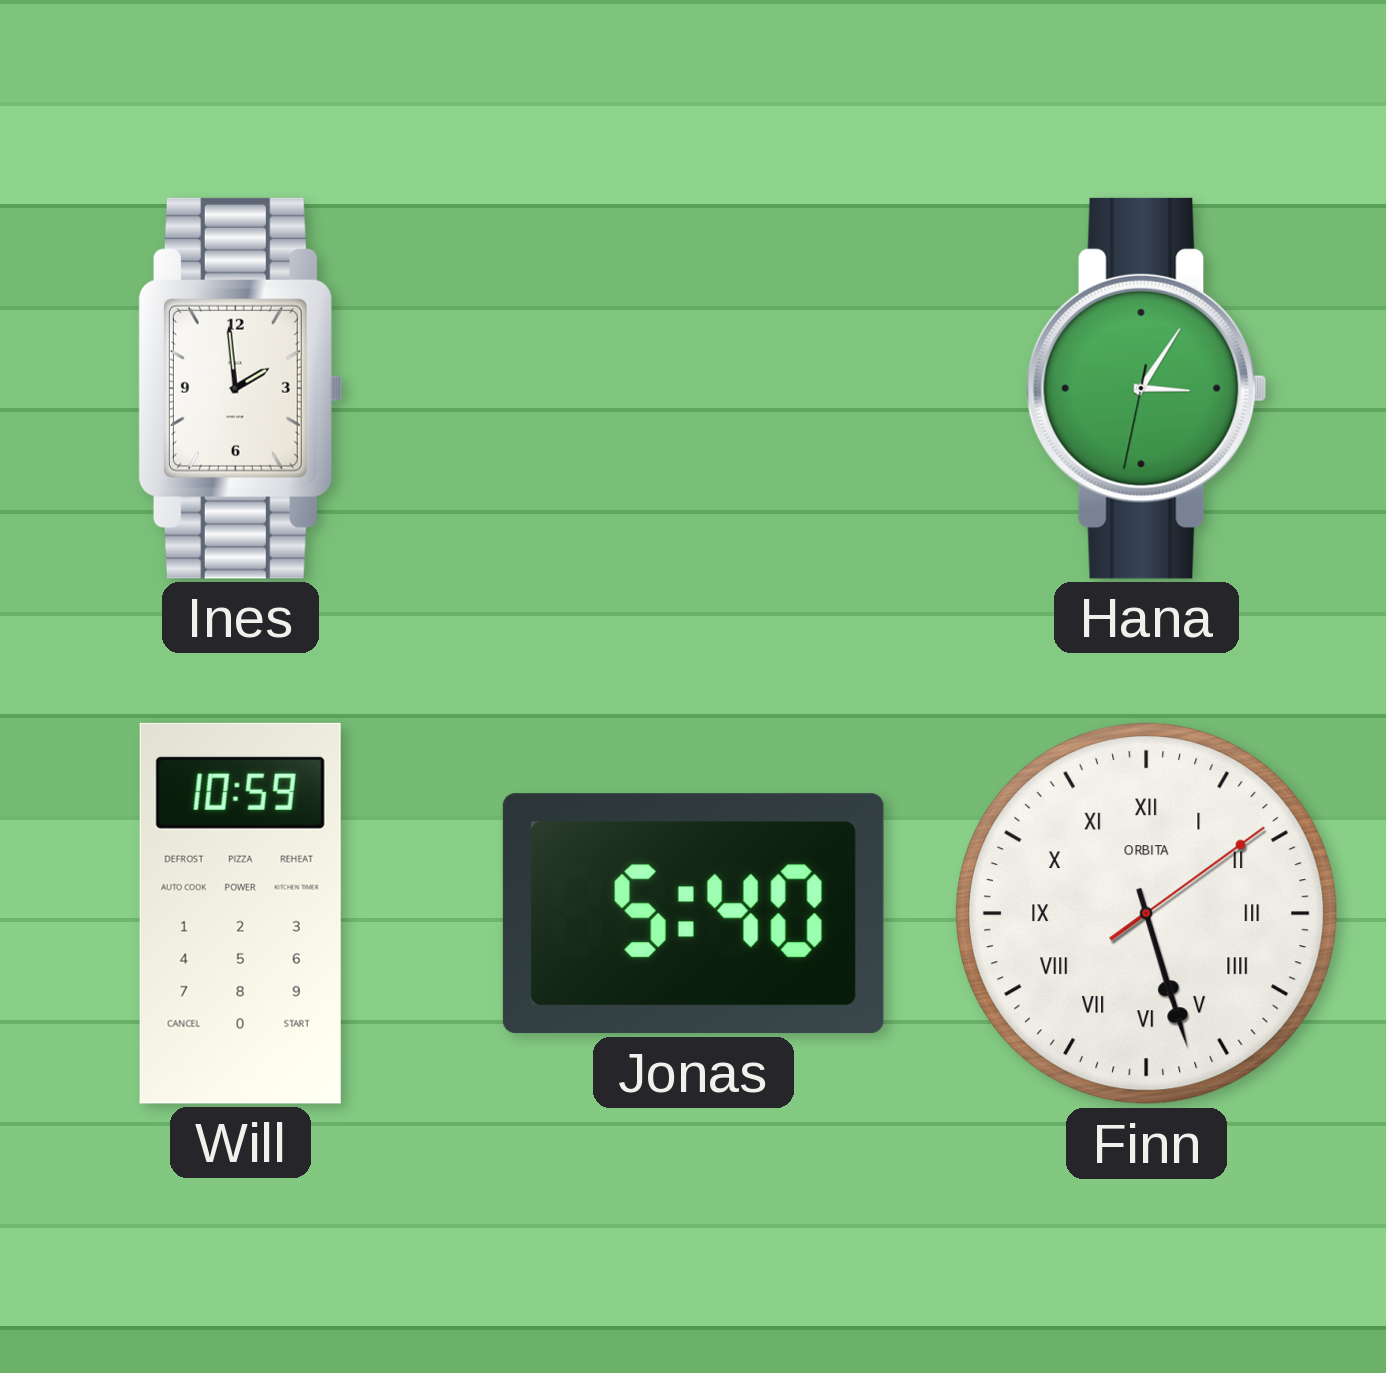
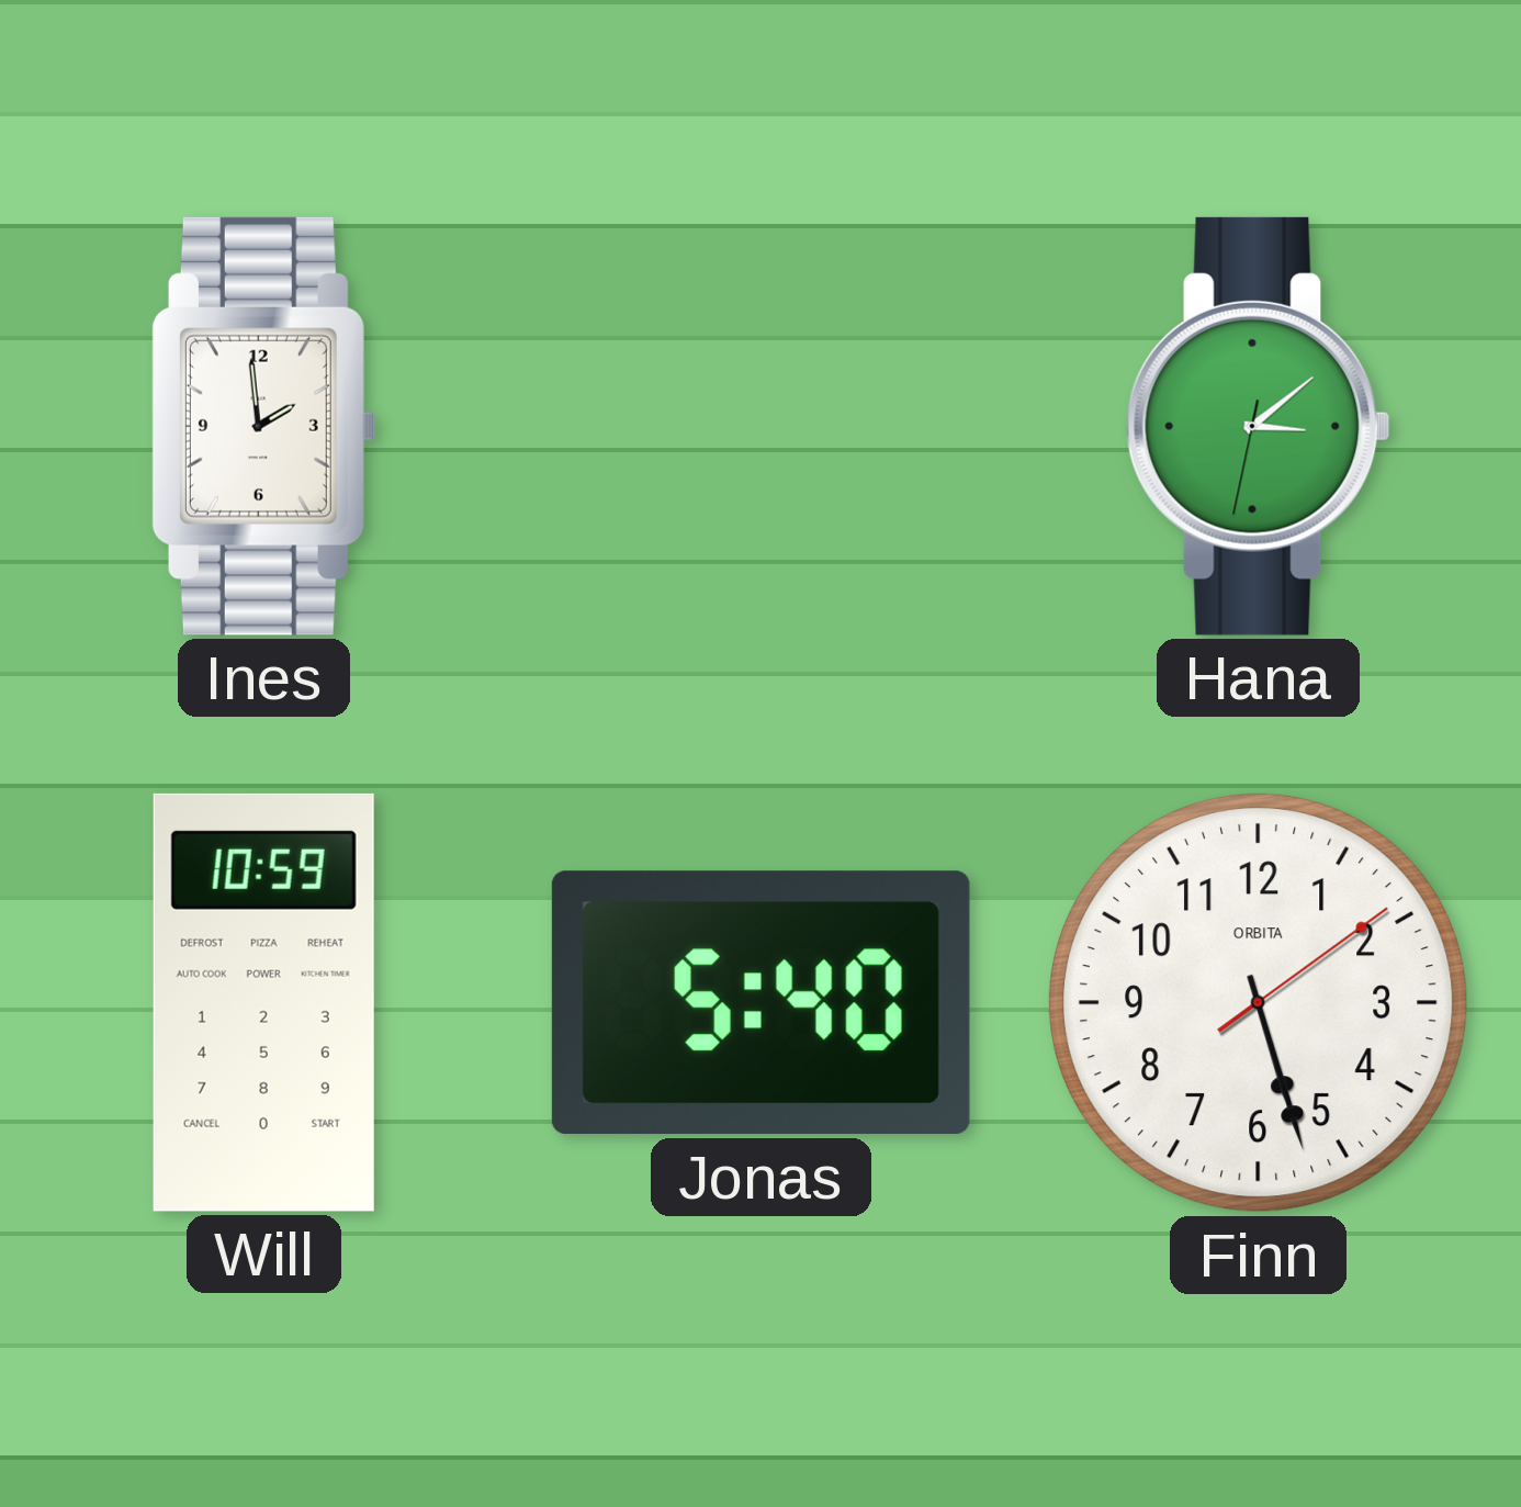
Hana: 3:05 -> 3:08
Finn numerals: Roman -> Arabic
